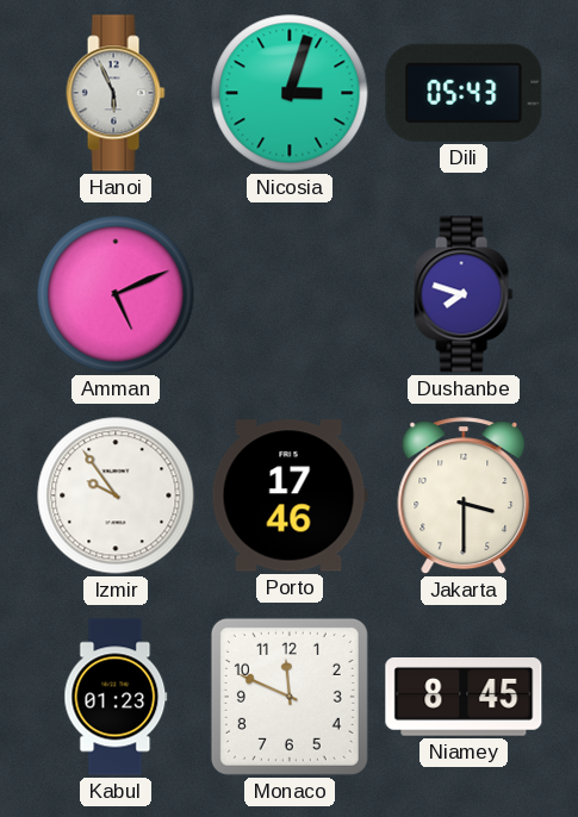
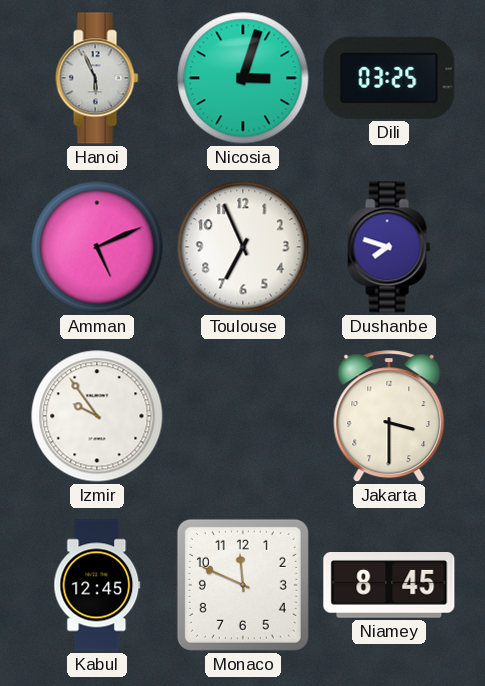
Dili: 05:43 -> 03:25
Toulouse: none -> 6:56
Porto: 17:46 -> none
Kabul: 01:23 -> 12:45
